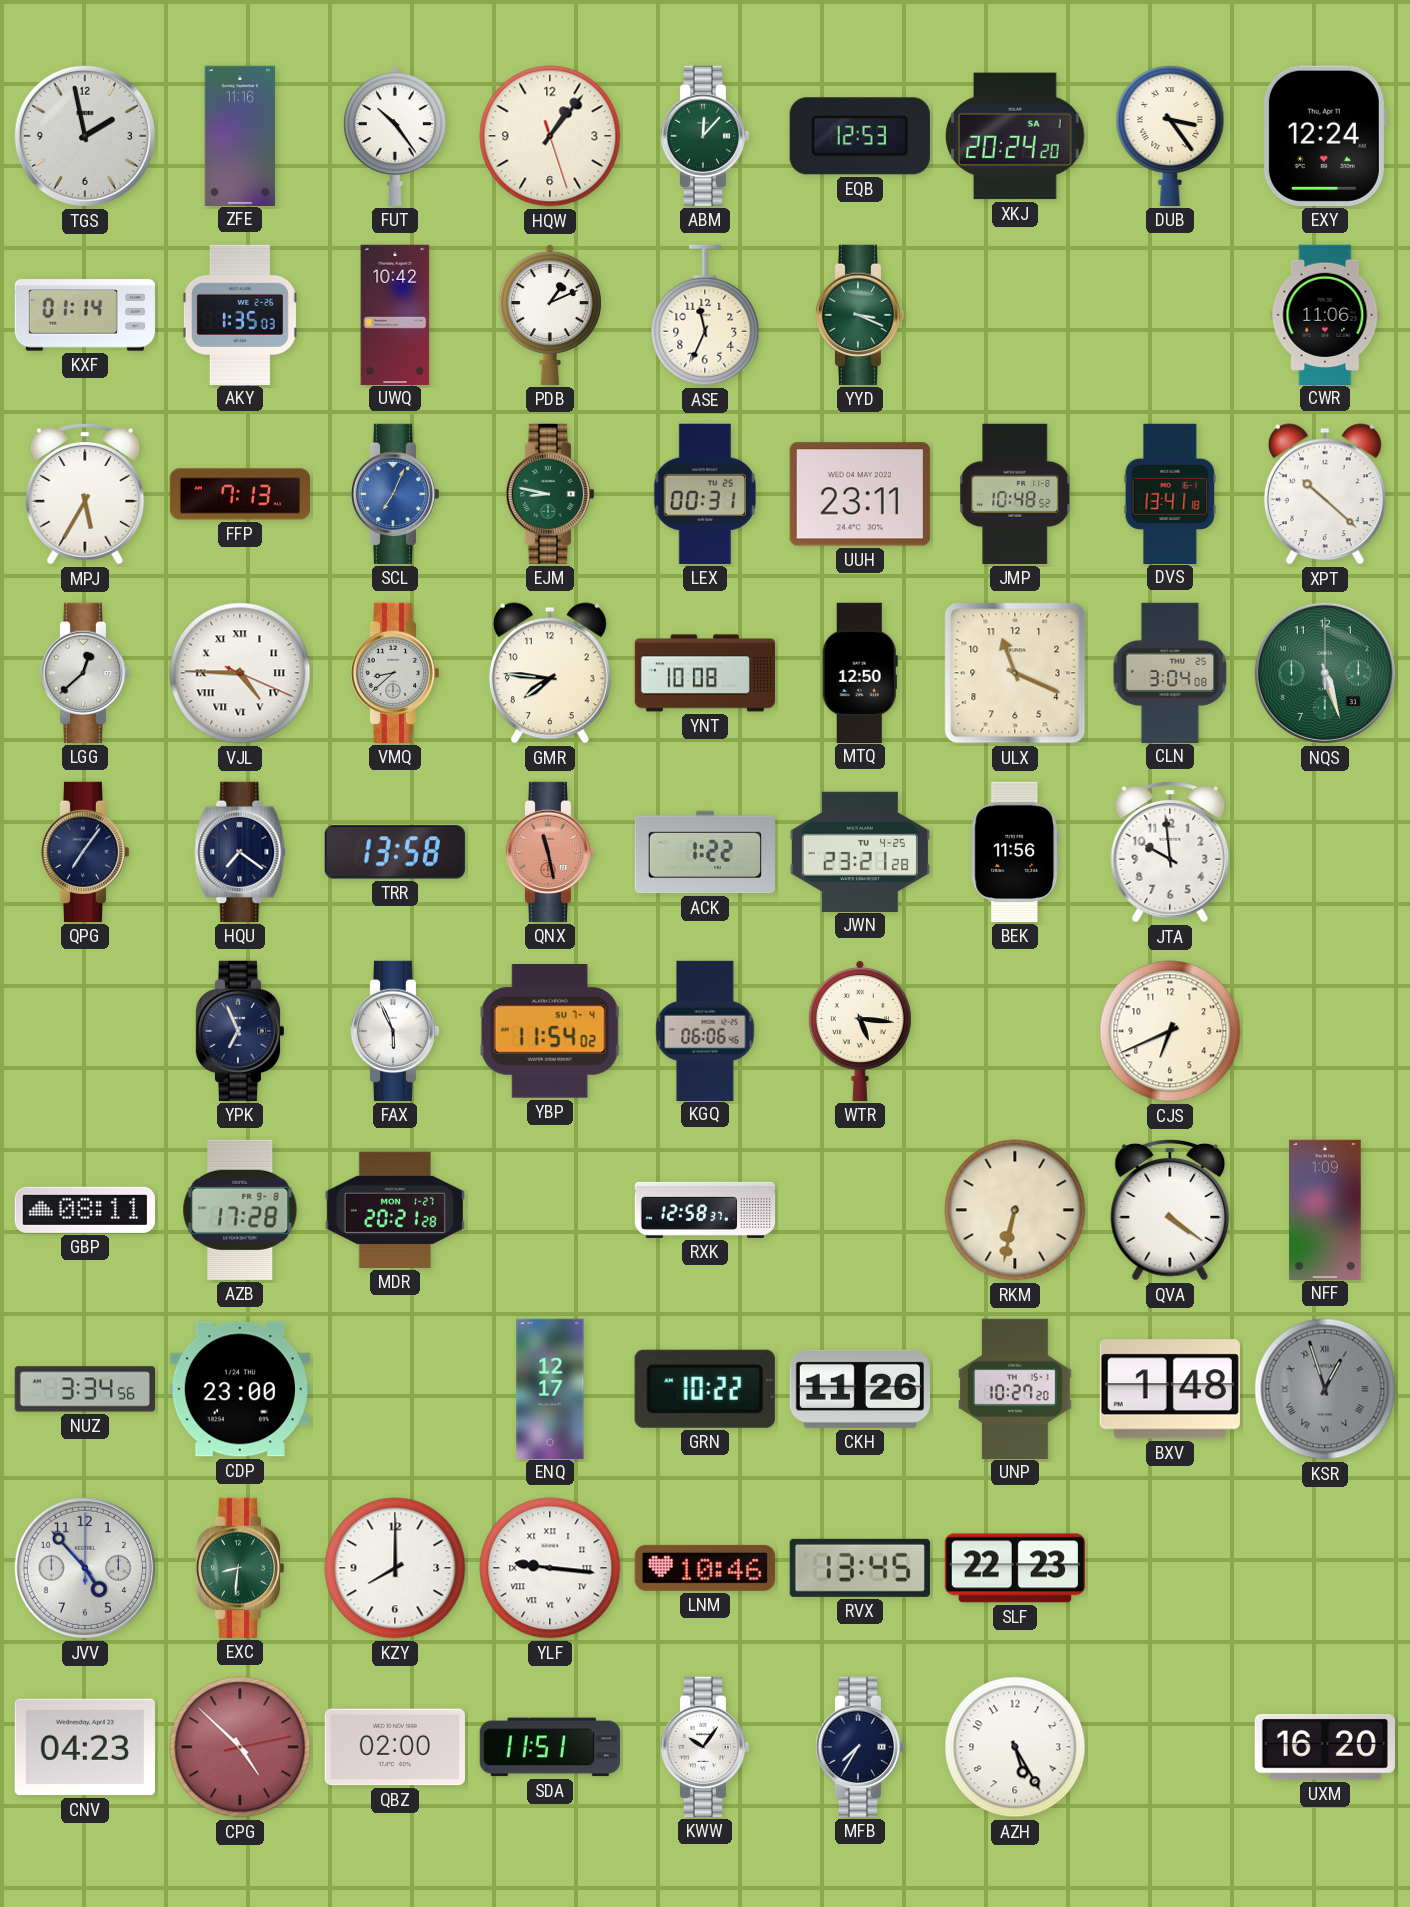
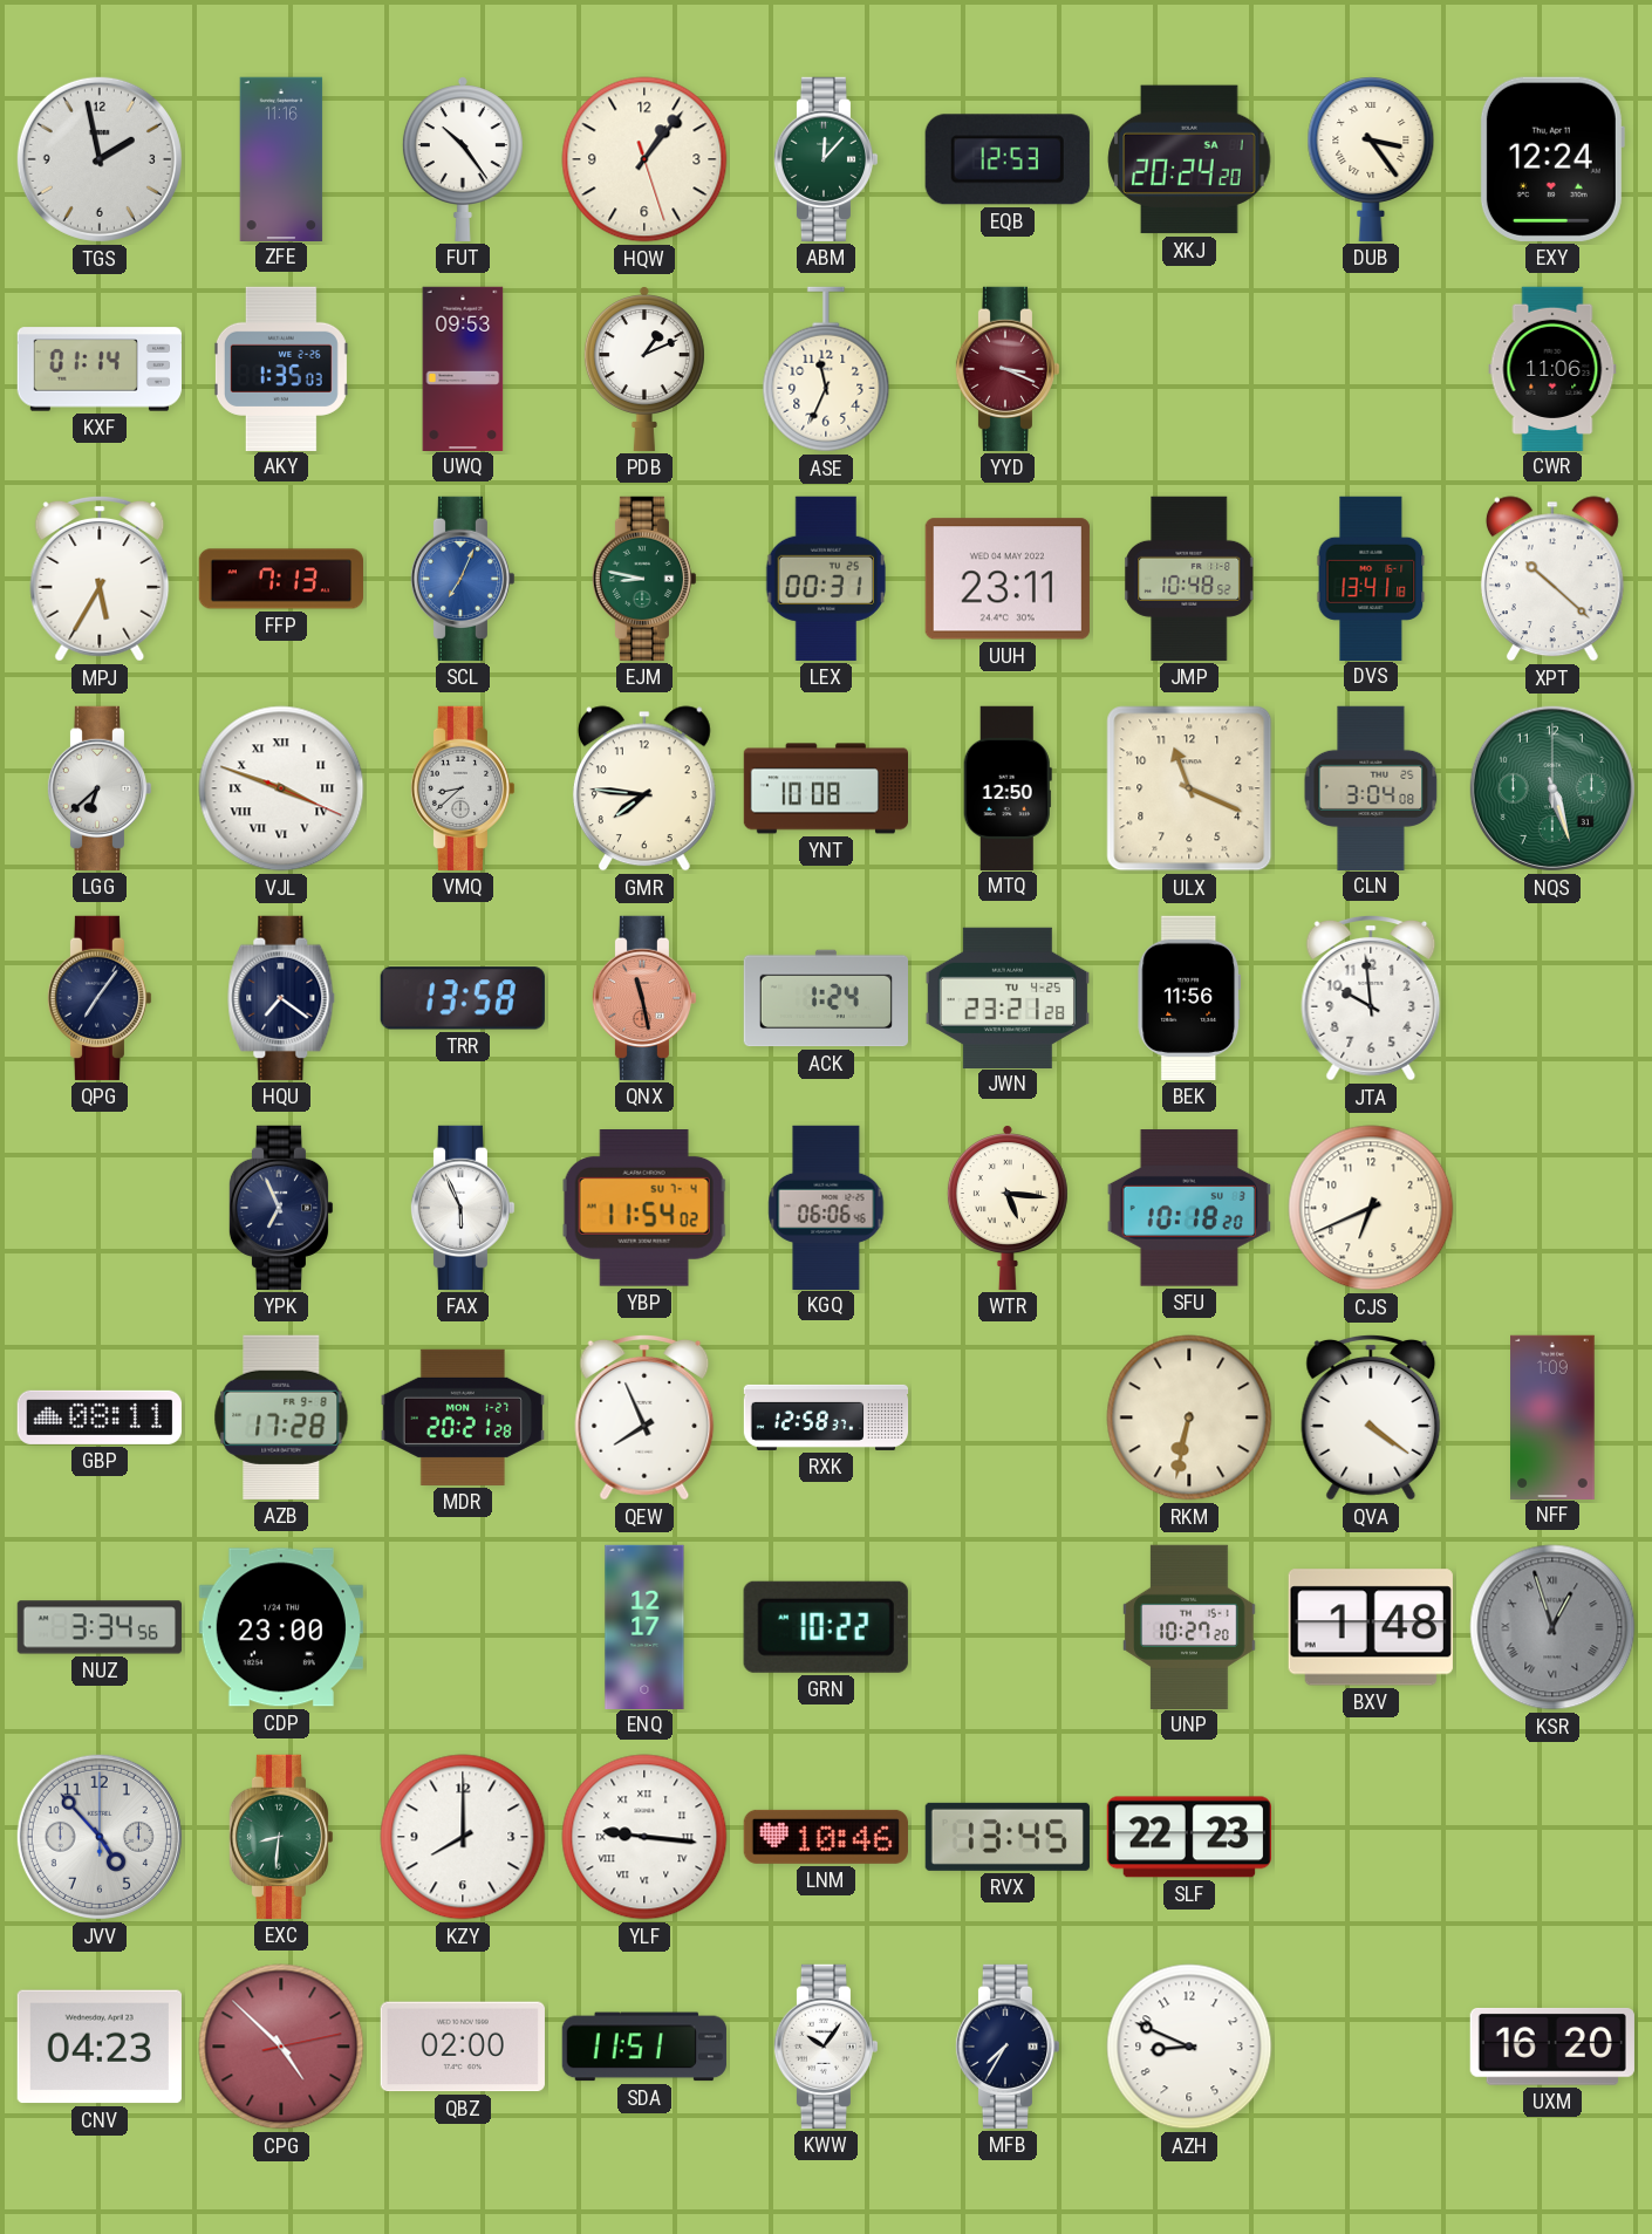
UWQ: 10:42 -> 09:53
YYD dial: green -> burgundy
LGG: 12:38 -> 6:38
VJL: 4:45 -> 3:48
ACK: 1:22 -> 1:24
SFU: none -> 10:18
QEW: none -> 7:56
CKH: 11:26 -> none
AZH: 5:25 -> 8:49
